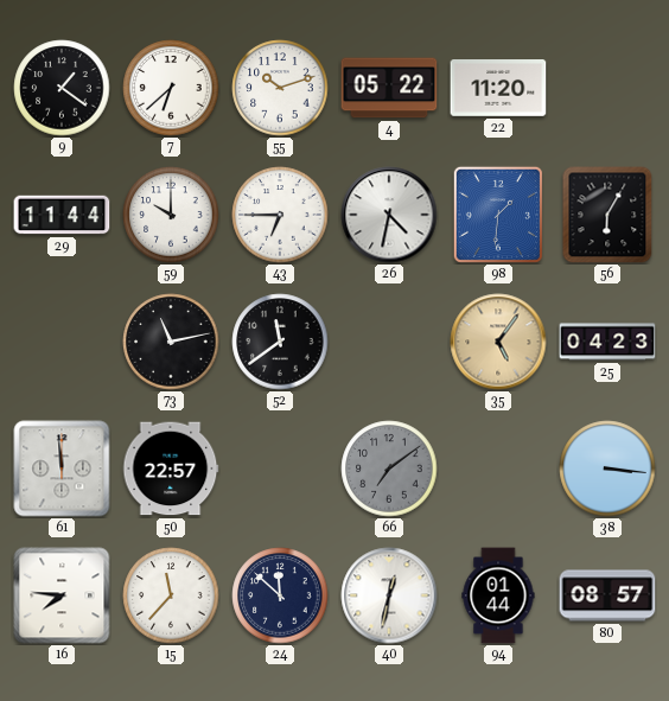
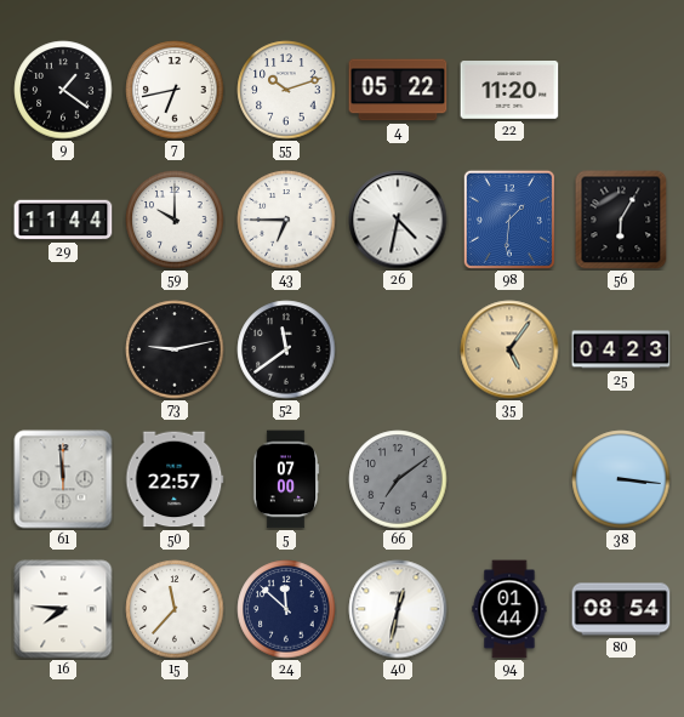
7: 6:38 -> 6:43
73: 11:13 -> 9:13
5: none -> 07:00
80: 08:57 -> 08:54
